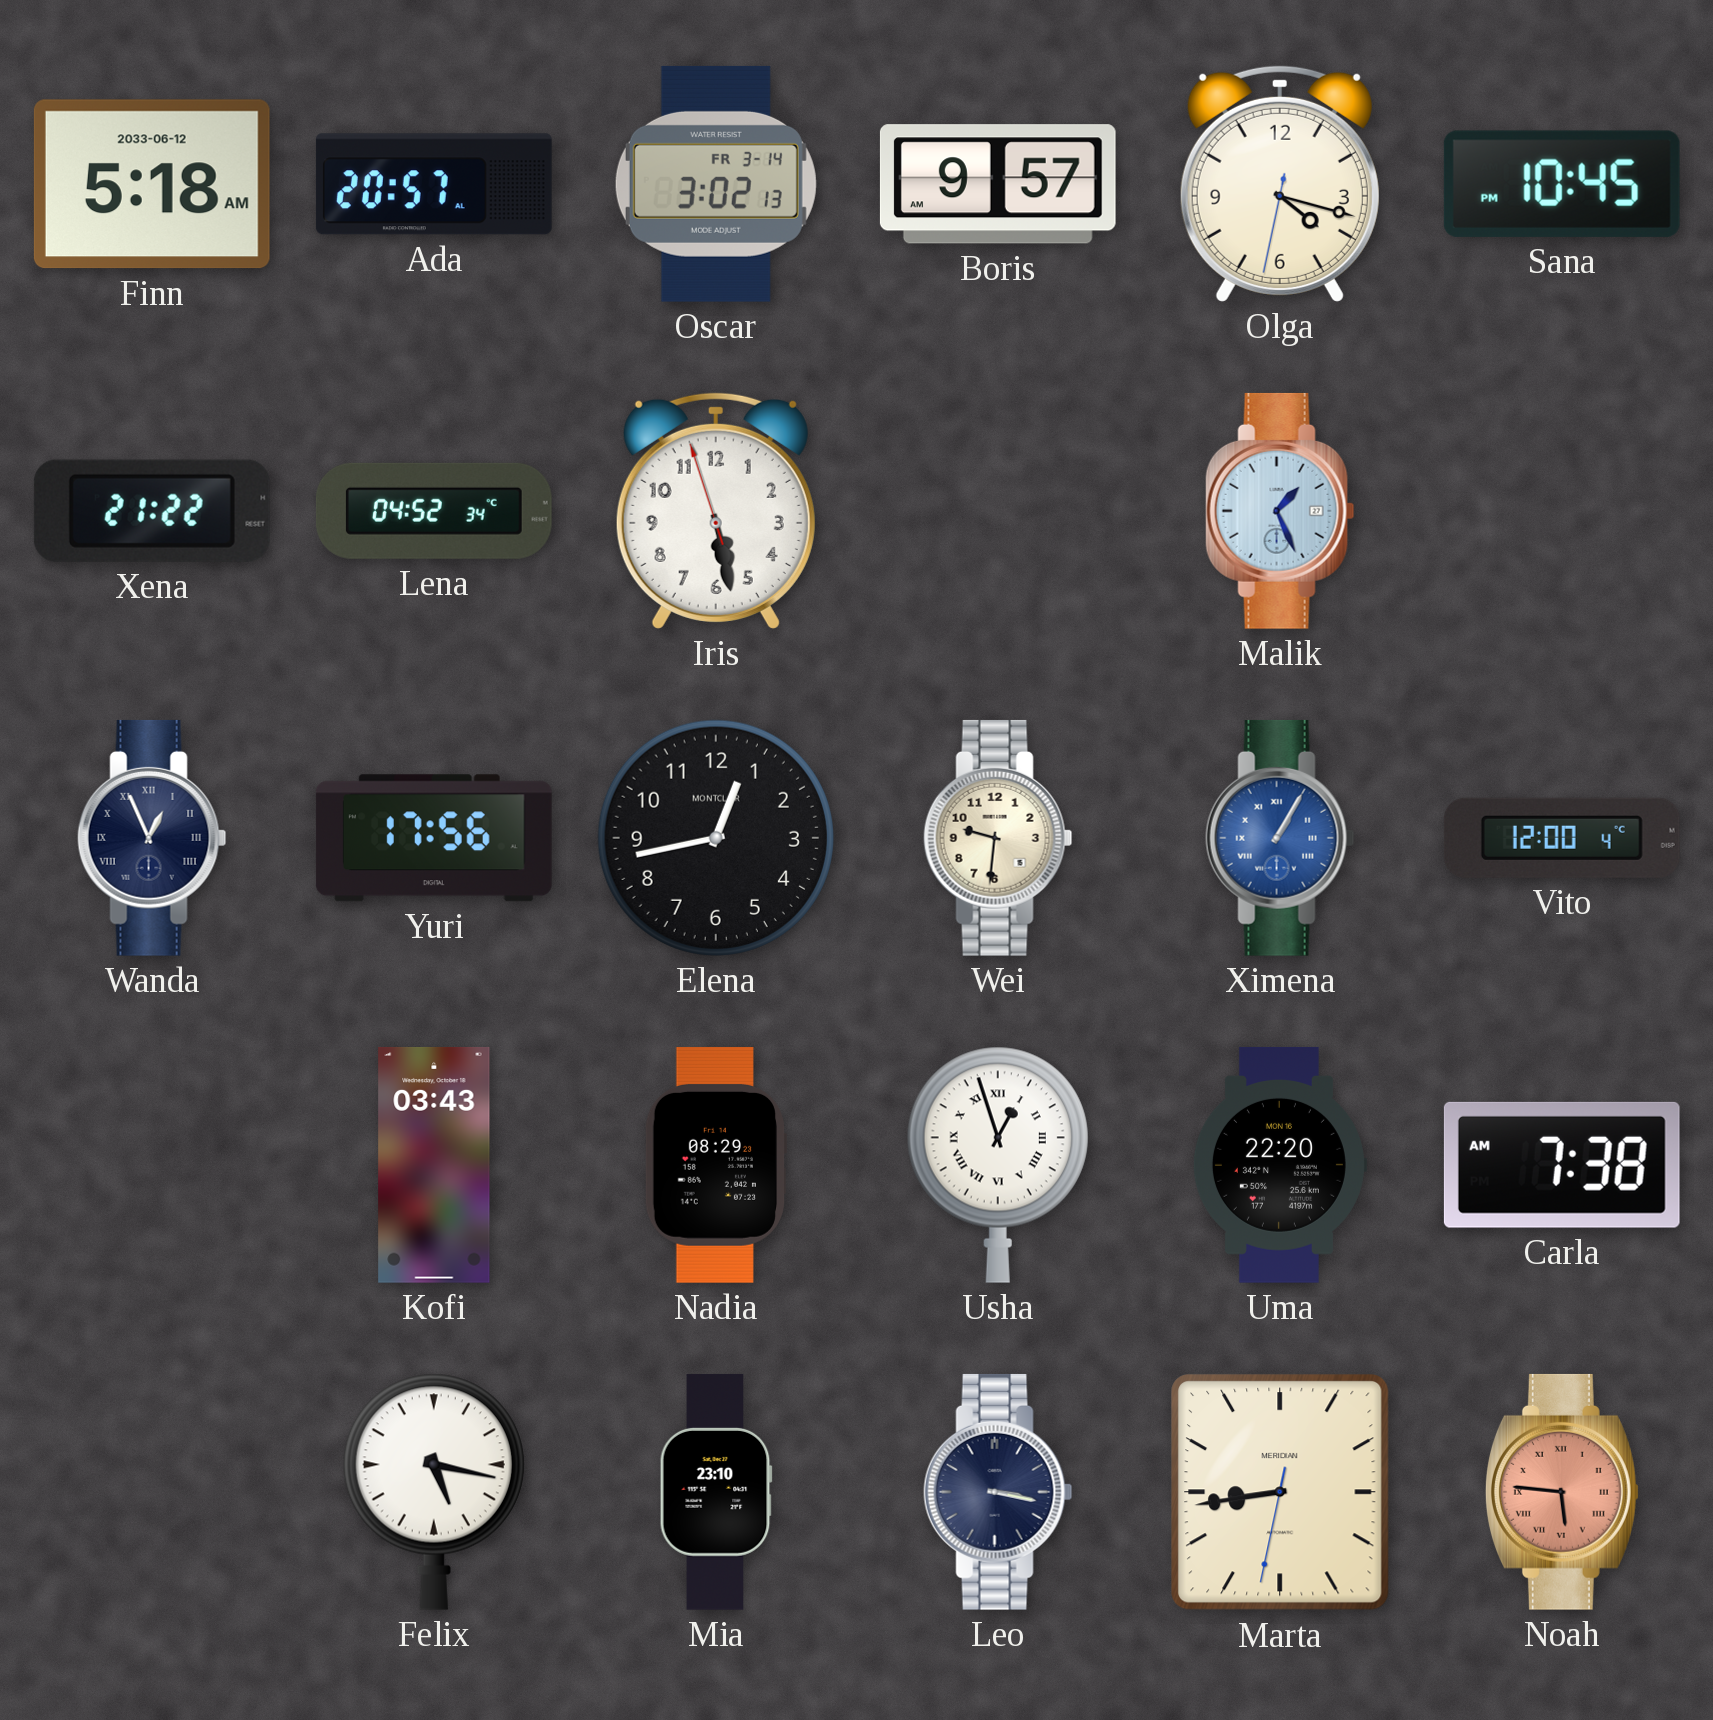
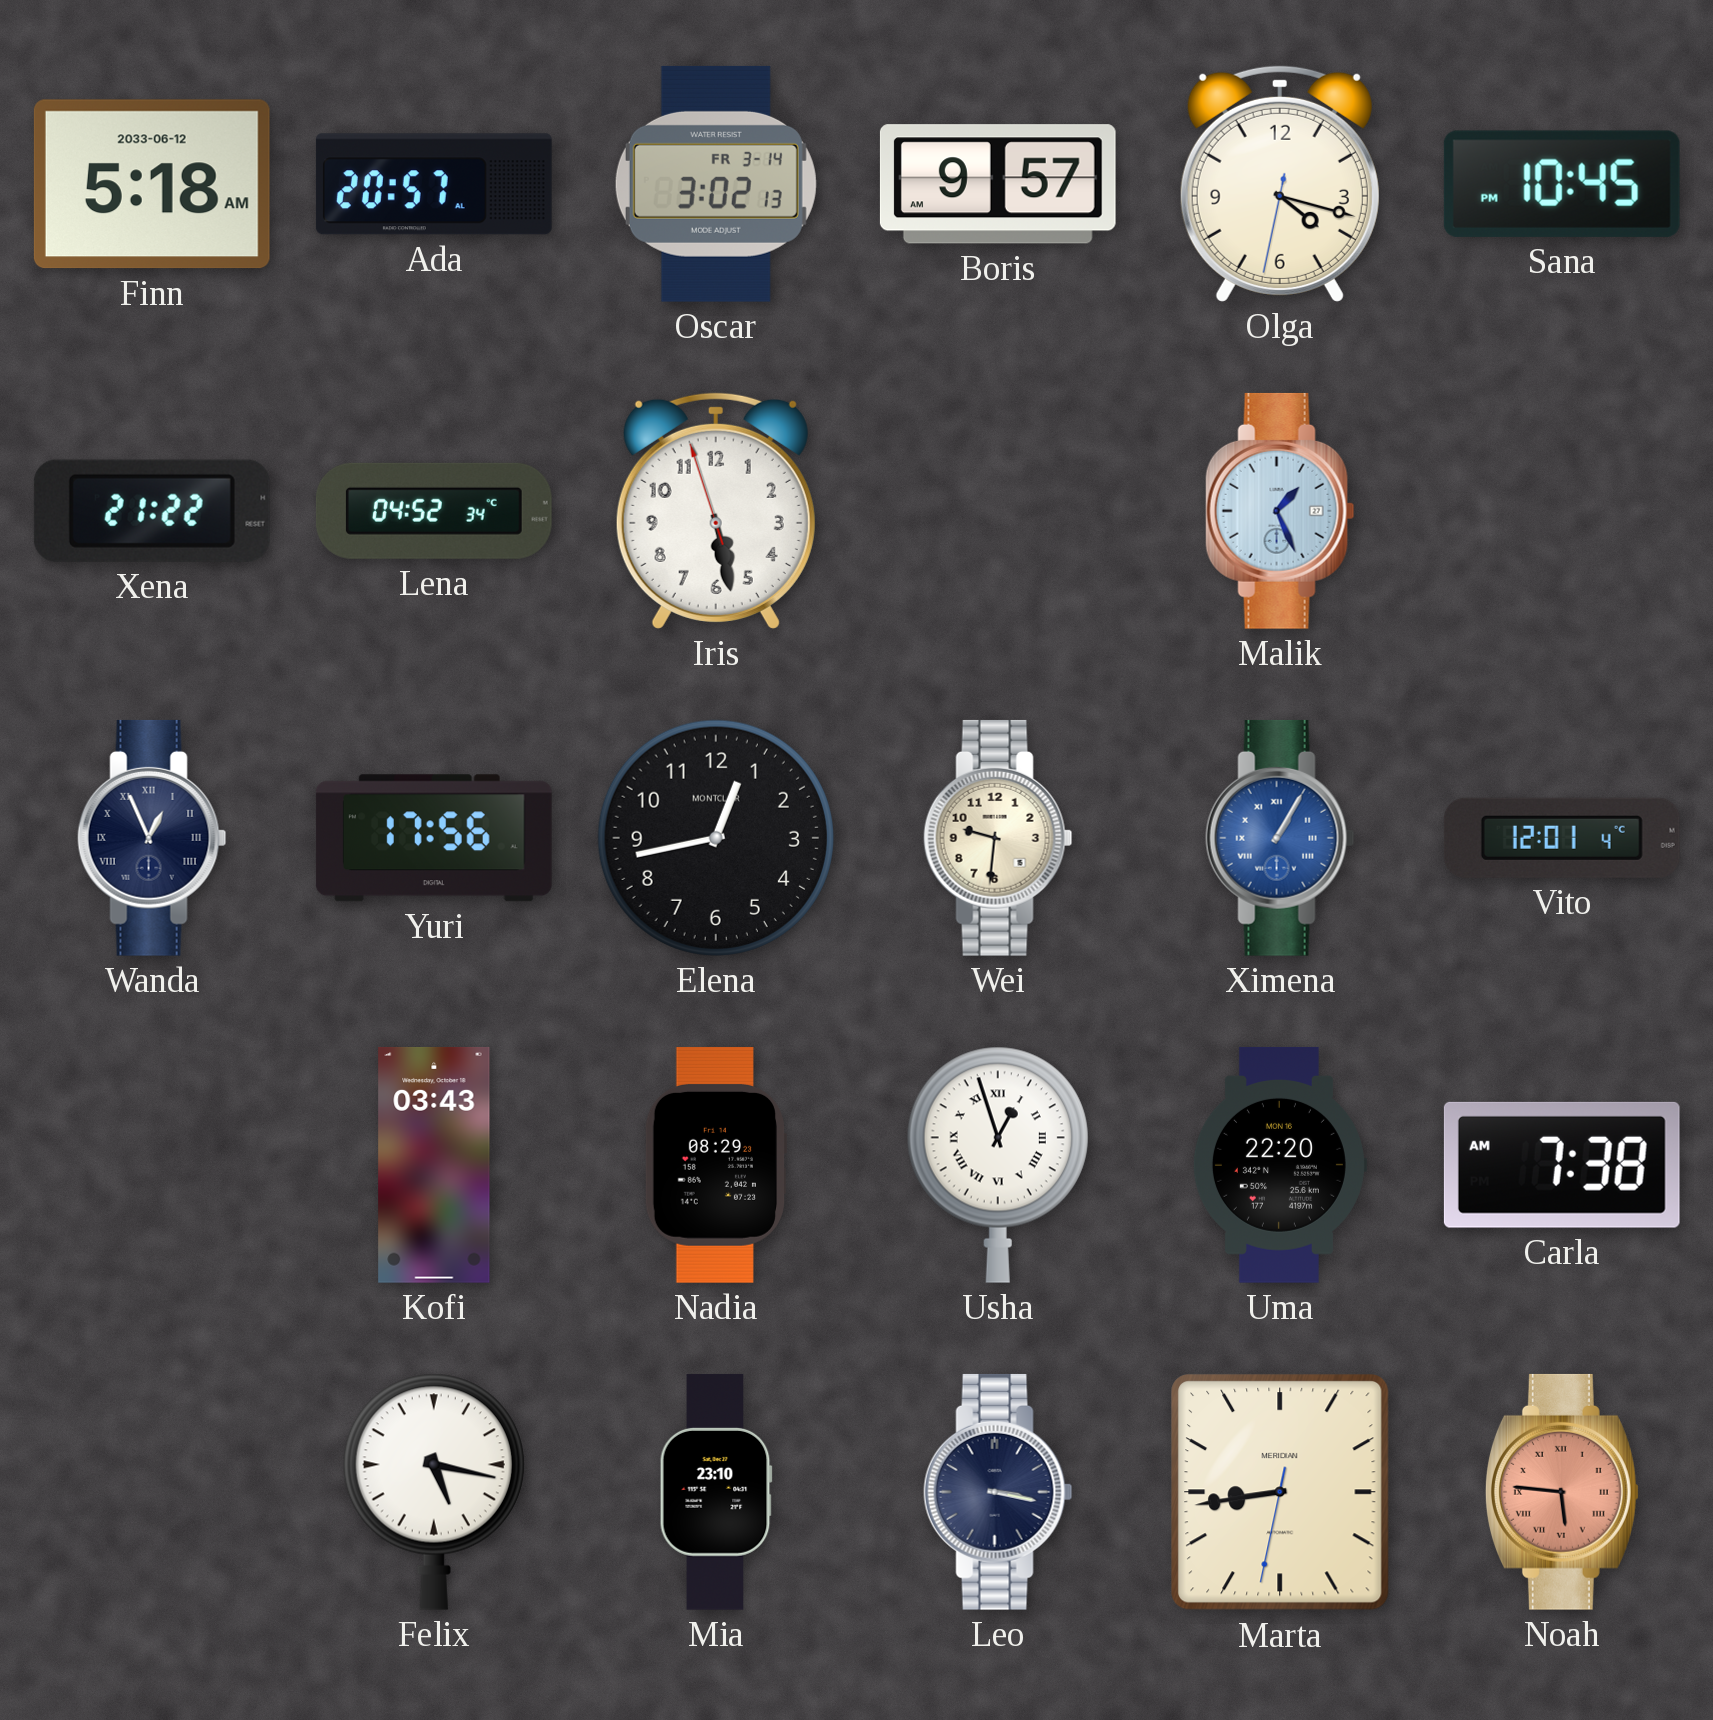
Vito: 12:00 -> 12:01
